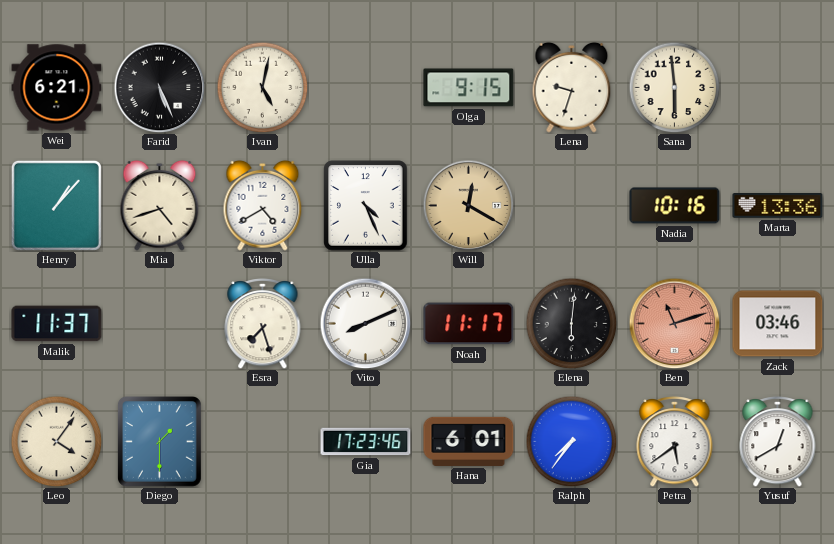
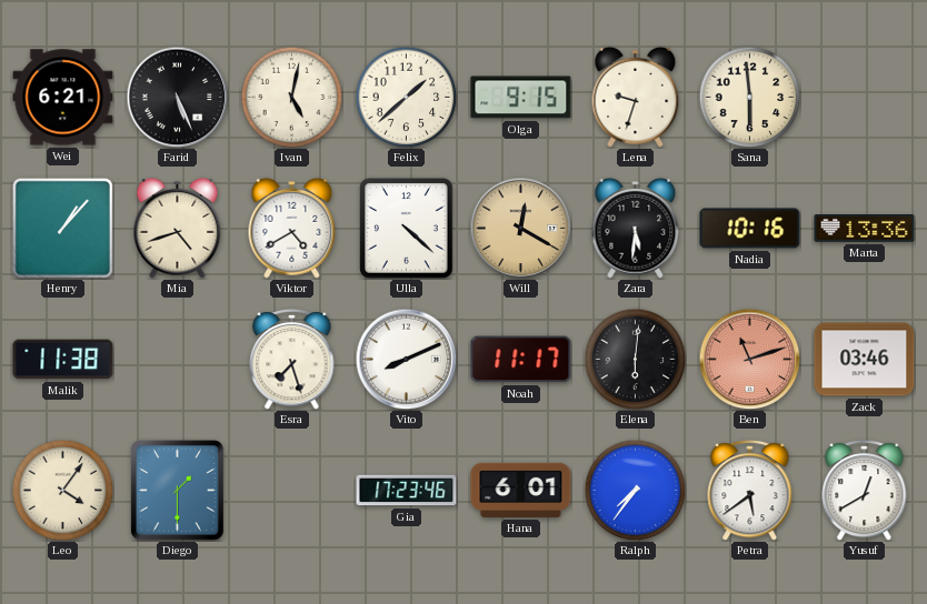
Felix: none -> 1:38
Ulla: 4:26 -> 4:22
Zara: none -> 5:31
Malik: 11:37 -> 11:38
